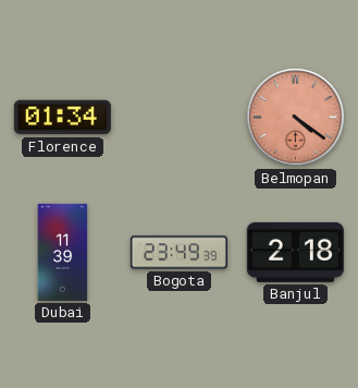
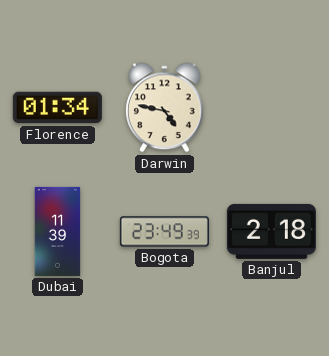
Darwin: none -> 4:47
Belmopan: 4:21 -> none
